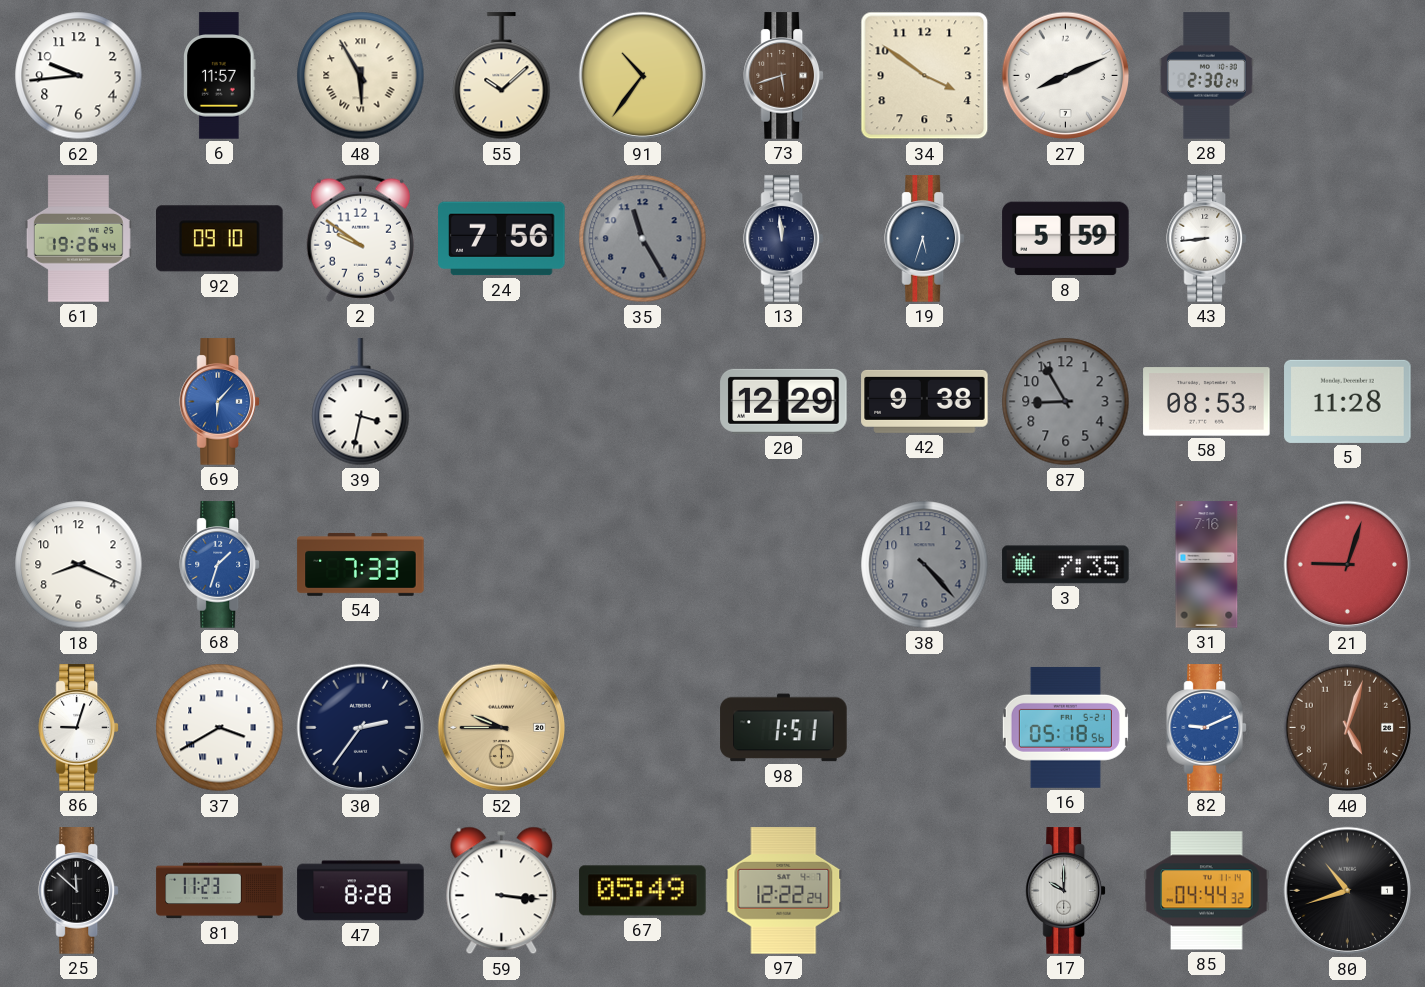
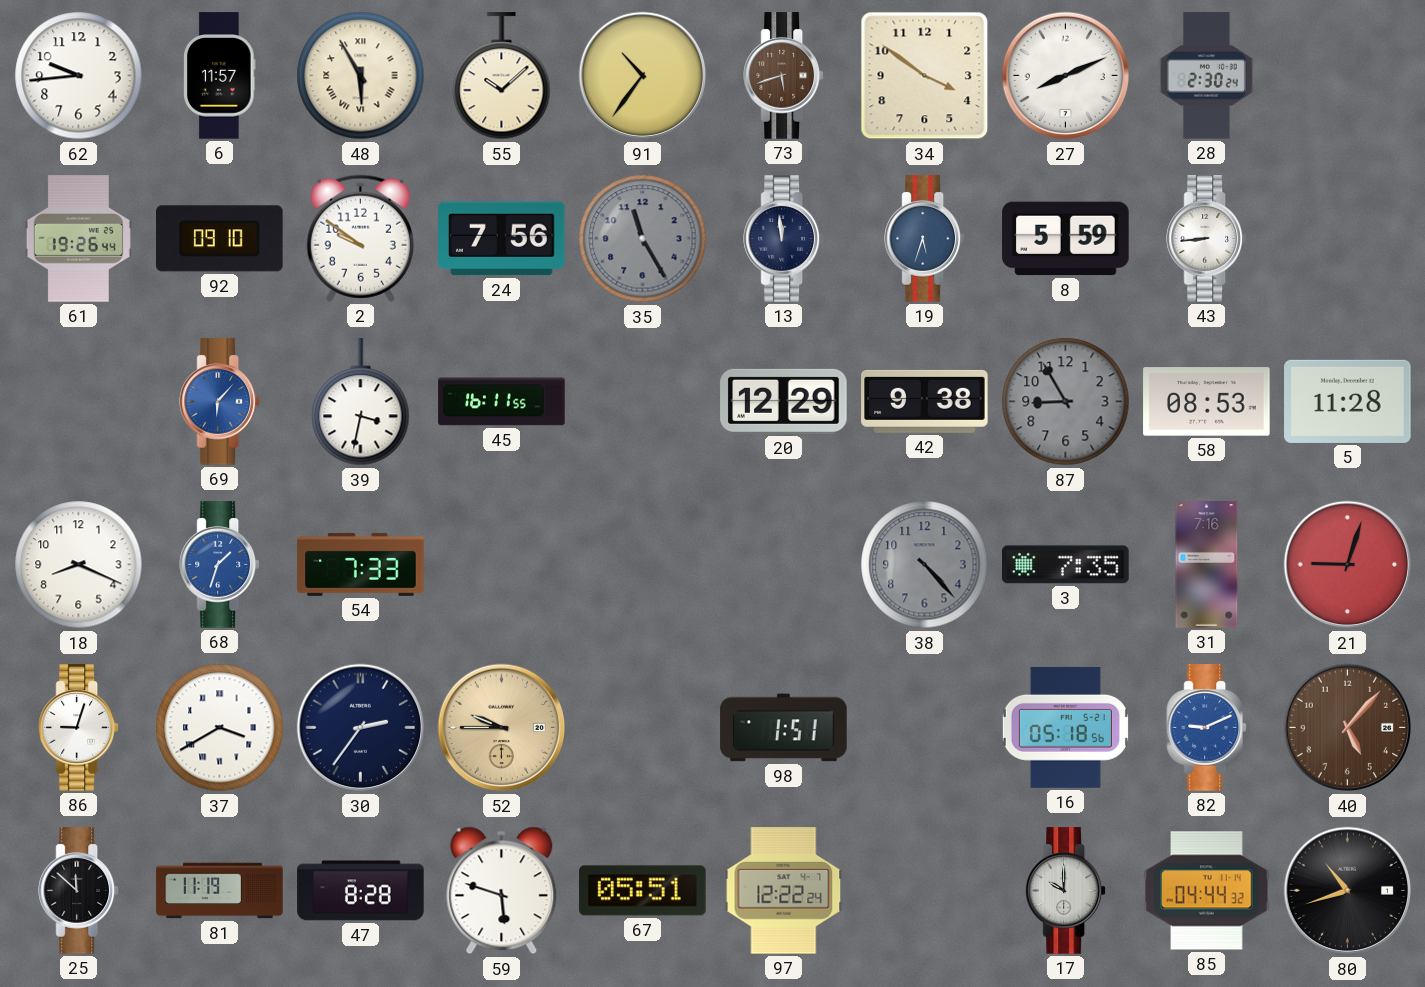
45: none -> 16:11
40: 5:03 -> 5:07
81: 11:23 -> 11:19
59: 3:16 -> 5:48
67: 05:49 -> 05:51
